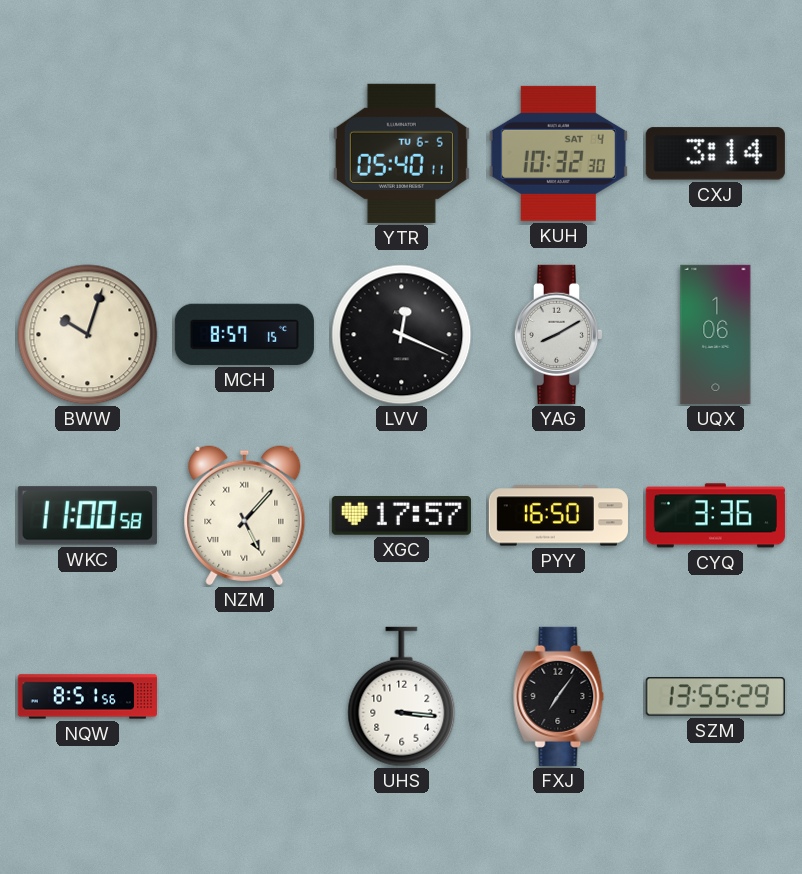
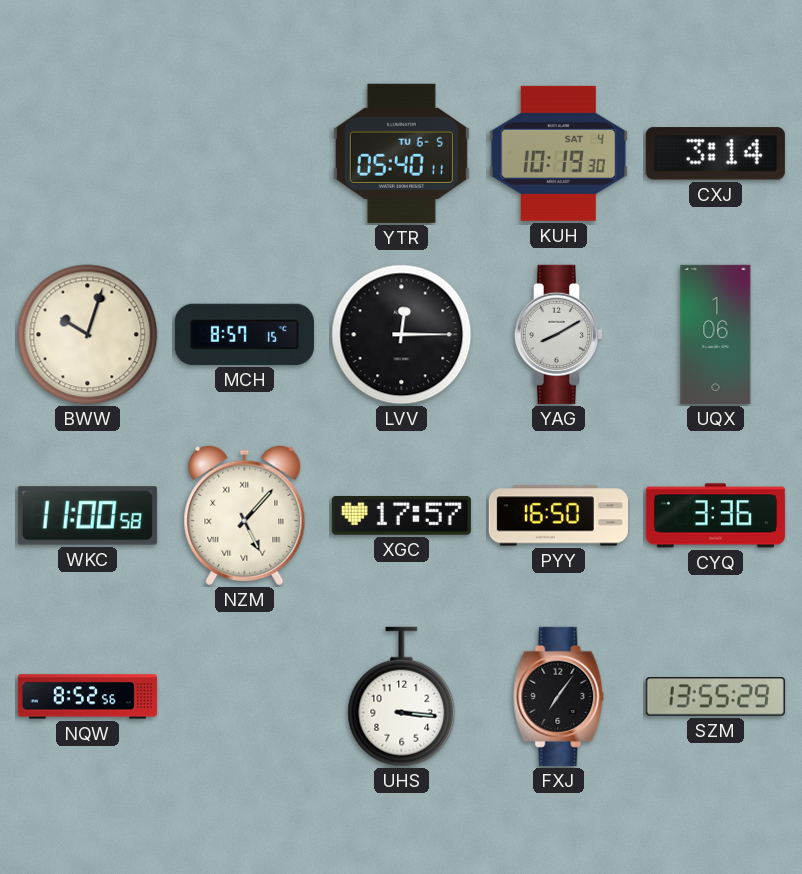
KUH: 10:32 -> 10:19
LVV: 12:19 -> 12:15
NQW: 8:51 -> 8:52
